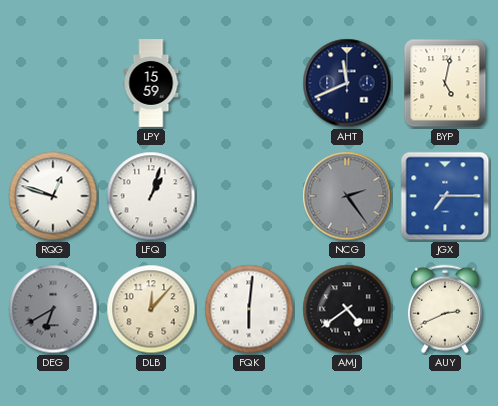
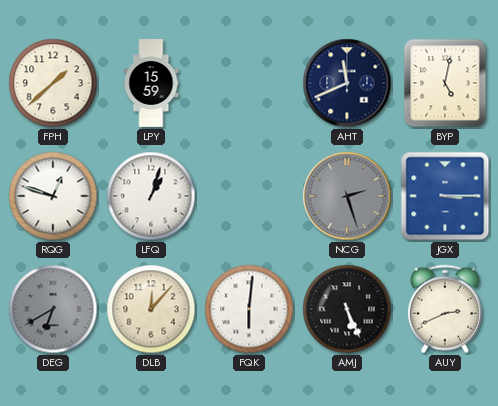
FPH: none -> 1:38
NCG: 2:24 -> 2:27
JGX: 7:15 -> 3:15
AMJ: 4:39 -> 5:26
